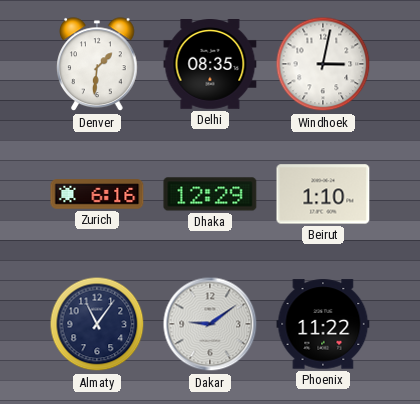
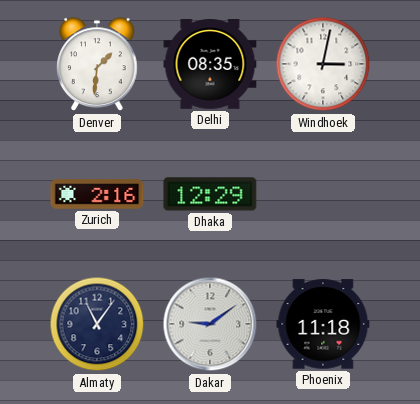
Zurich: 6:16 -> 2:16
Beirut: 1:10 -> none
Phoenix: 11:22 -> 11:18
